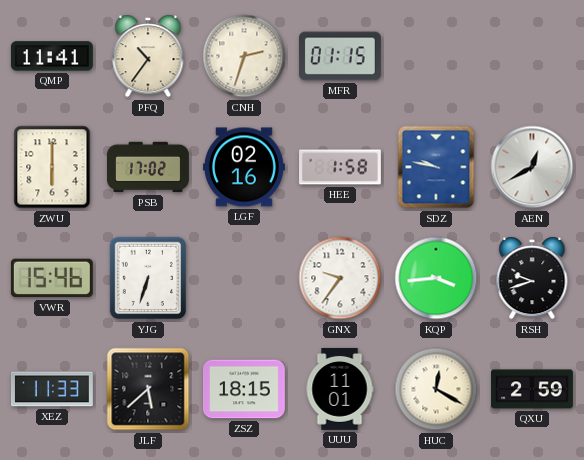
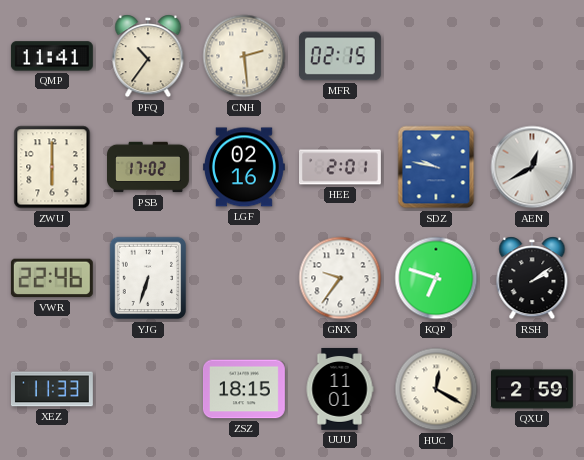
CNH: 2:33 -> 2:29
MFR: 01:15 -> 02:15
HEE: 1:58 -> 2:01
VWR: 15:46 -> 22:46
KQP: 3:44 -> 6:48
RSH: 9:42 -> 2:09
JLF: 5:38 -> none
